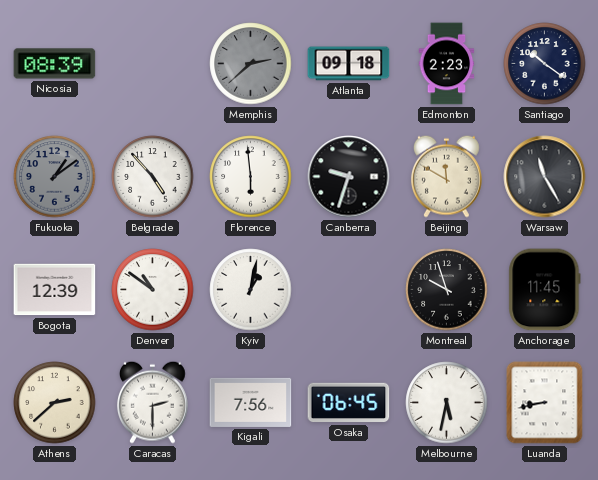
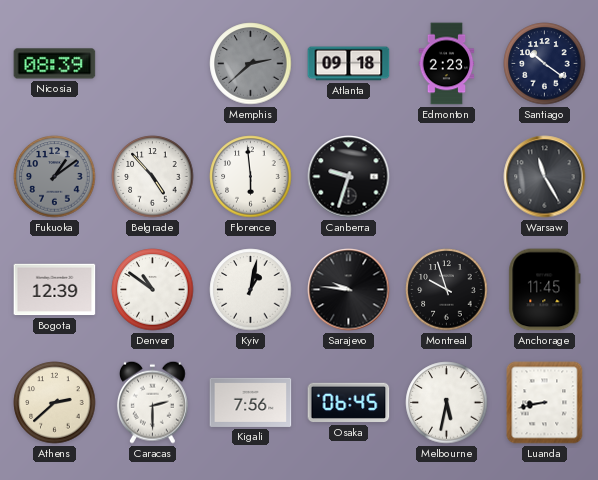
Beijing: 11:50 -> none
Sarajevo: none -> 9:46
